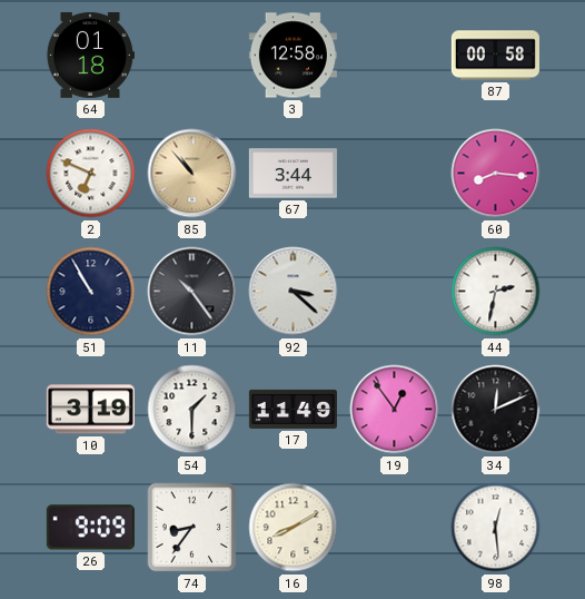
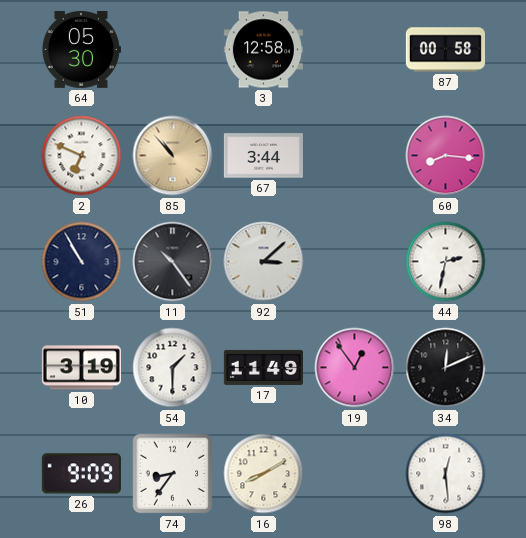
64: 01:18 -> 05:30
92: 3:22 -> 3:08
